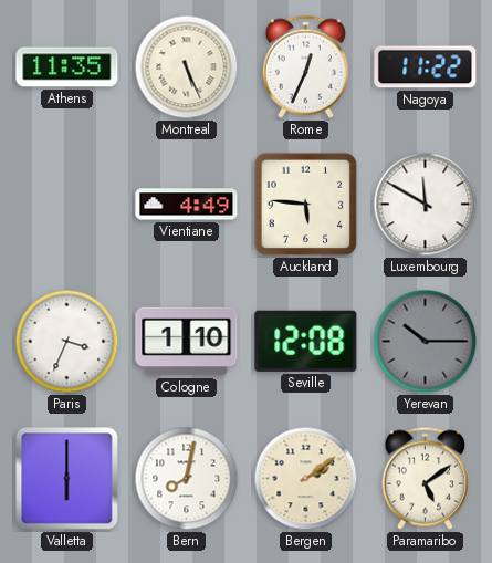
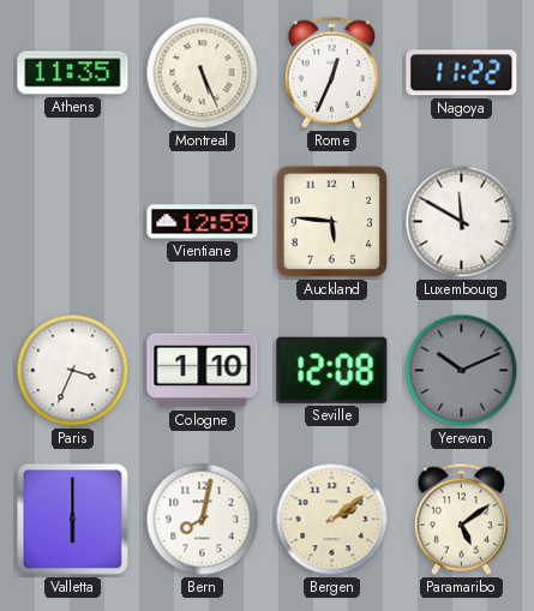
Vientiane: 4:49 -> 12:59
Yerevan: 10:15 -> 10:11
